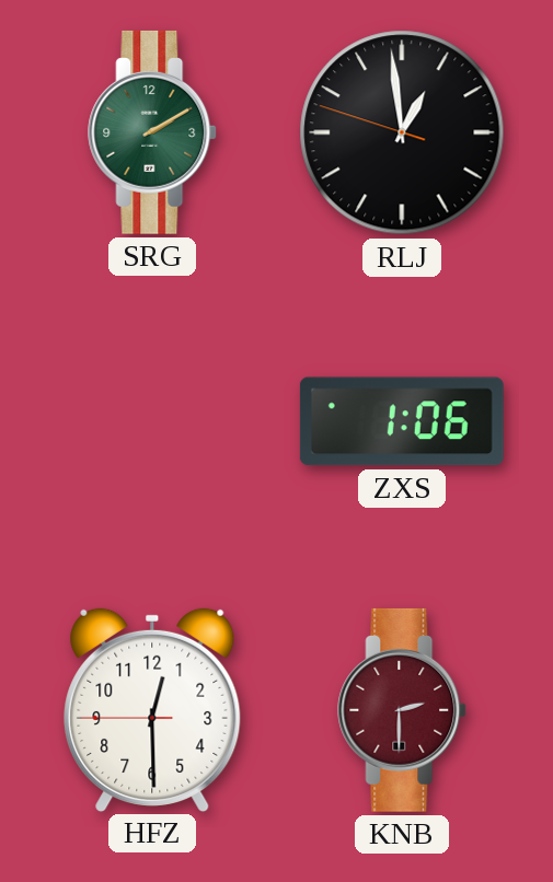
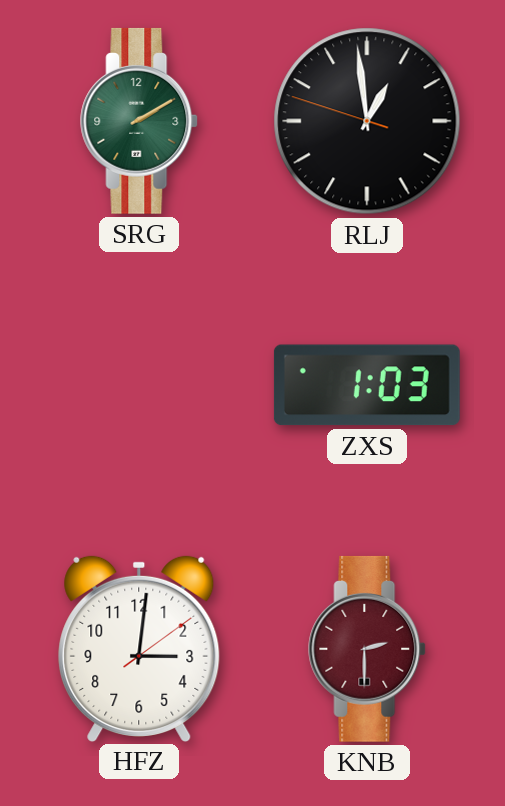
ZXS: 1:06 -> 1:03
HFZ: 12:29 -> 3:01
